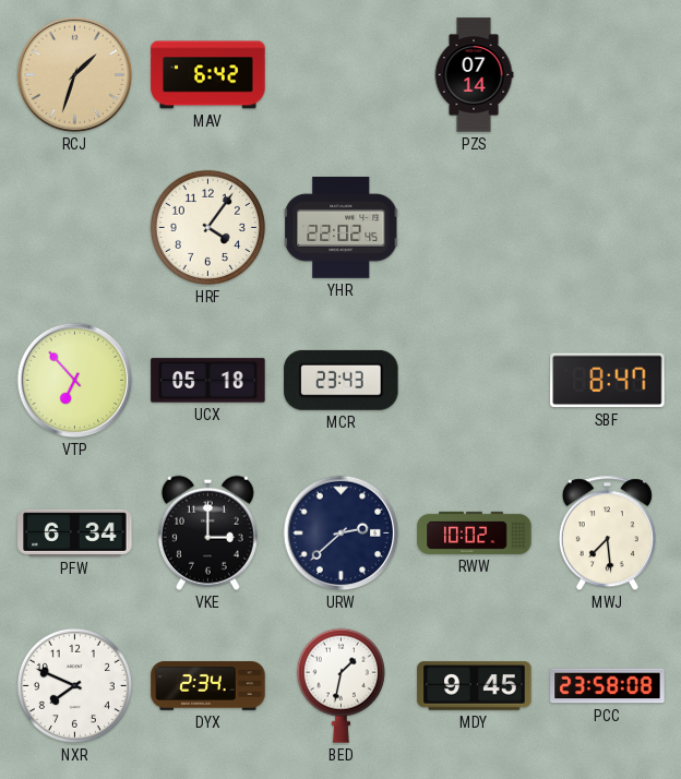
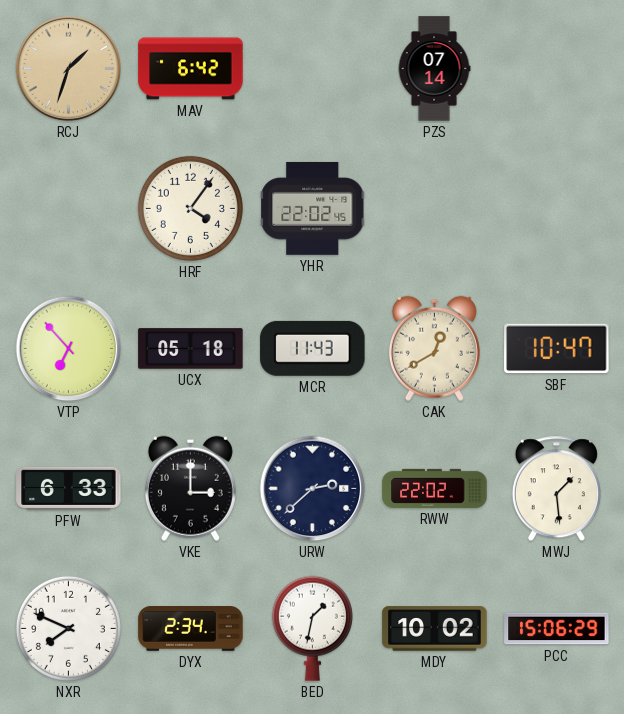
MCR: 23:43 -> 11:43
CAK: none -> 12:40
SBF: 8:47 -> 10:47
PFW: 6:34 -> 6:33
RWW: 10:02 -> 22:02
MWJ: 7:29 -> 1:29
MDY: 9:45 -> 10:02
PCC: 23:58 -> 15:06
